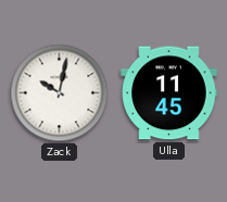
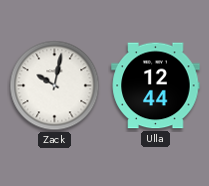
Ulla: 11:45 -> 12:44
